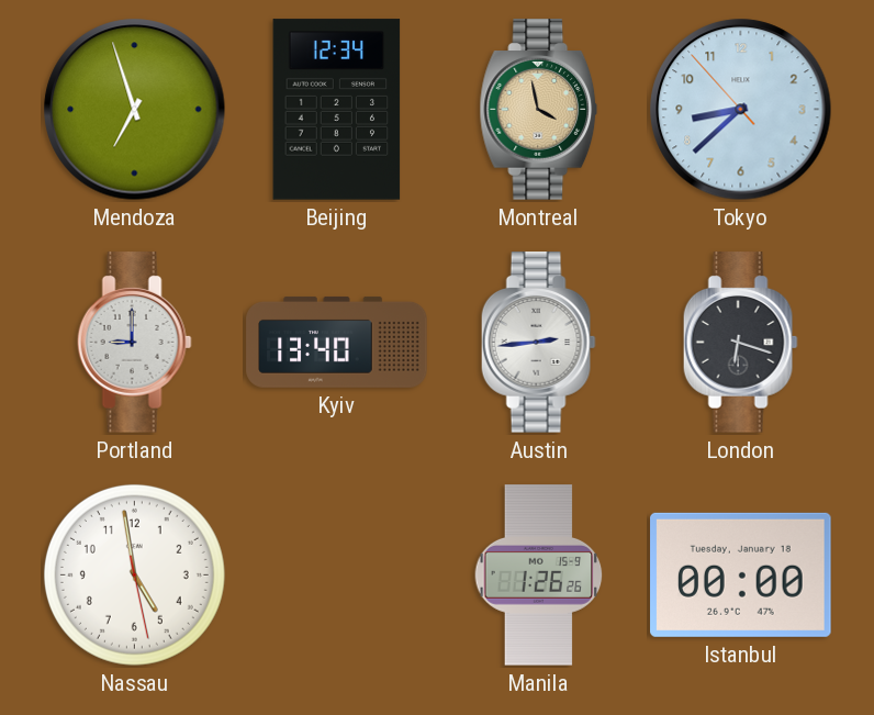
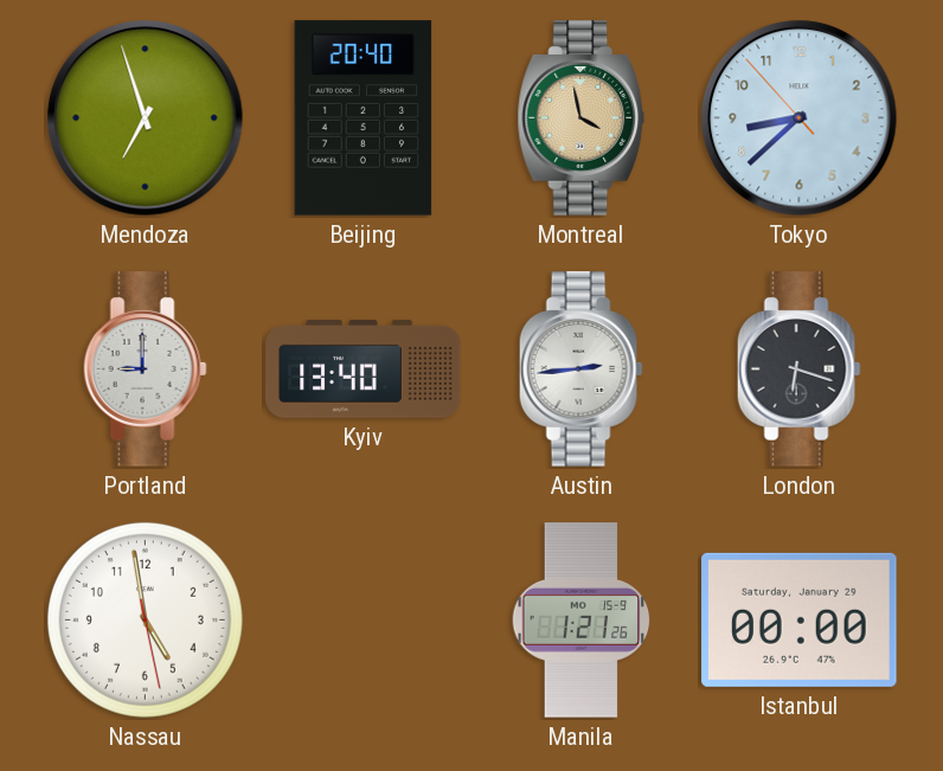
Beijing: 12:34 -> 20:40
Manila: 1:26 -> 1:21
Istanbul date: Tuesday, January 18 -> Saturday, January 29
